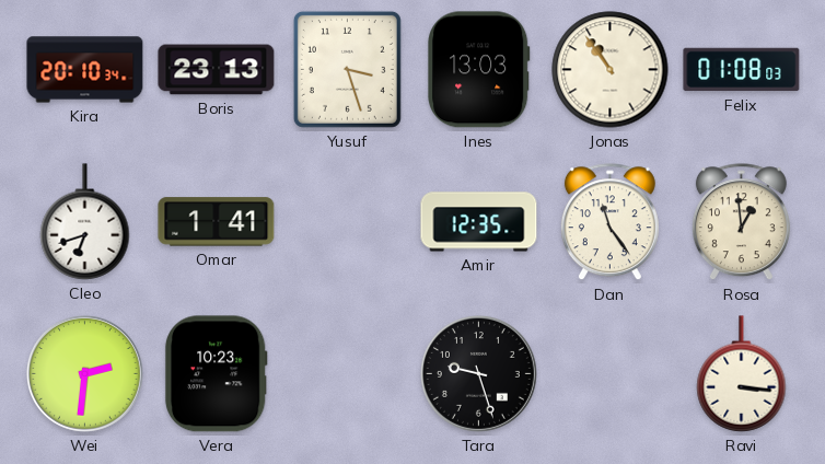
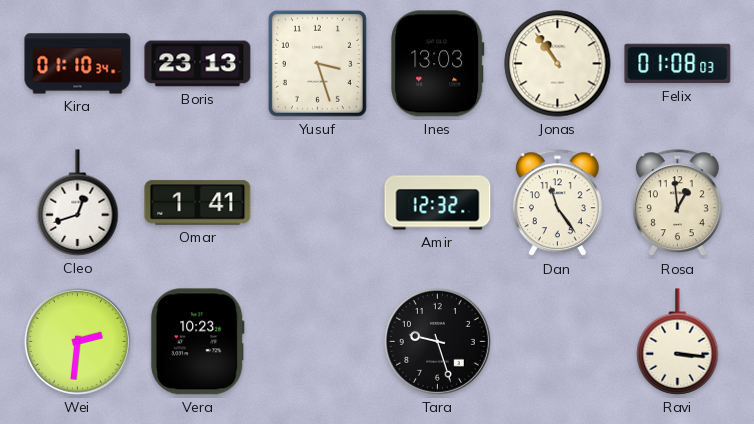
Kira: 20:10 -> 01:10
Cleo: 6:42 -> 12:42
Amir: 12:35 -> 12:32
